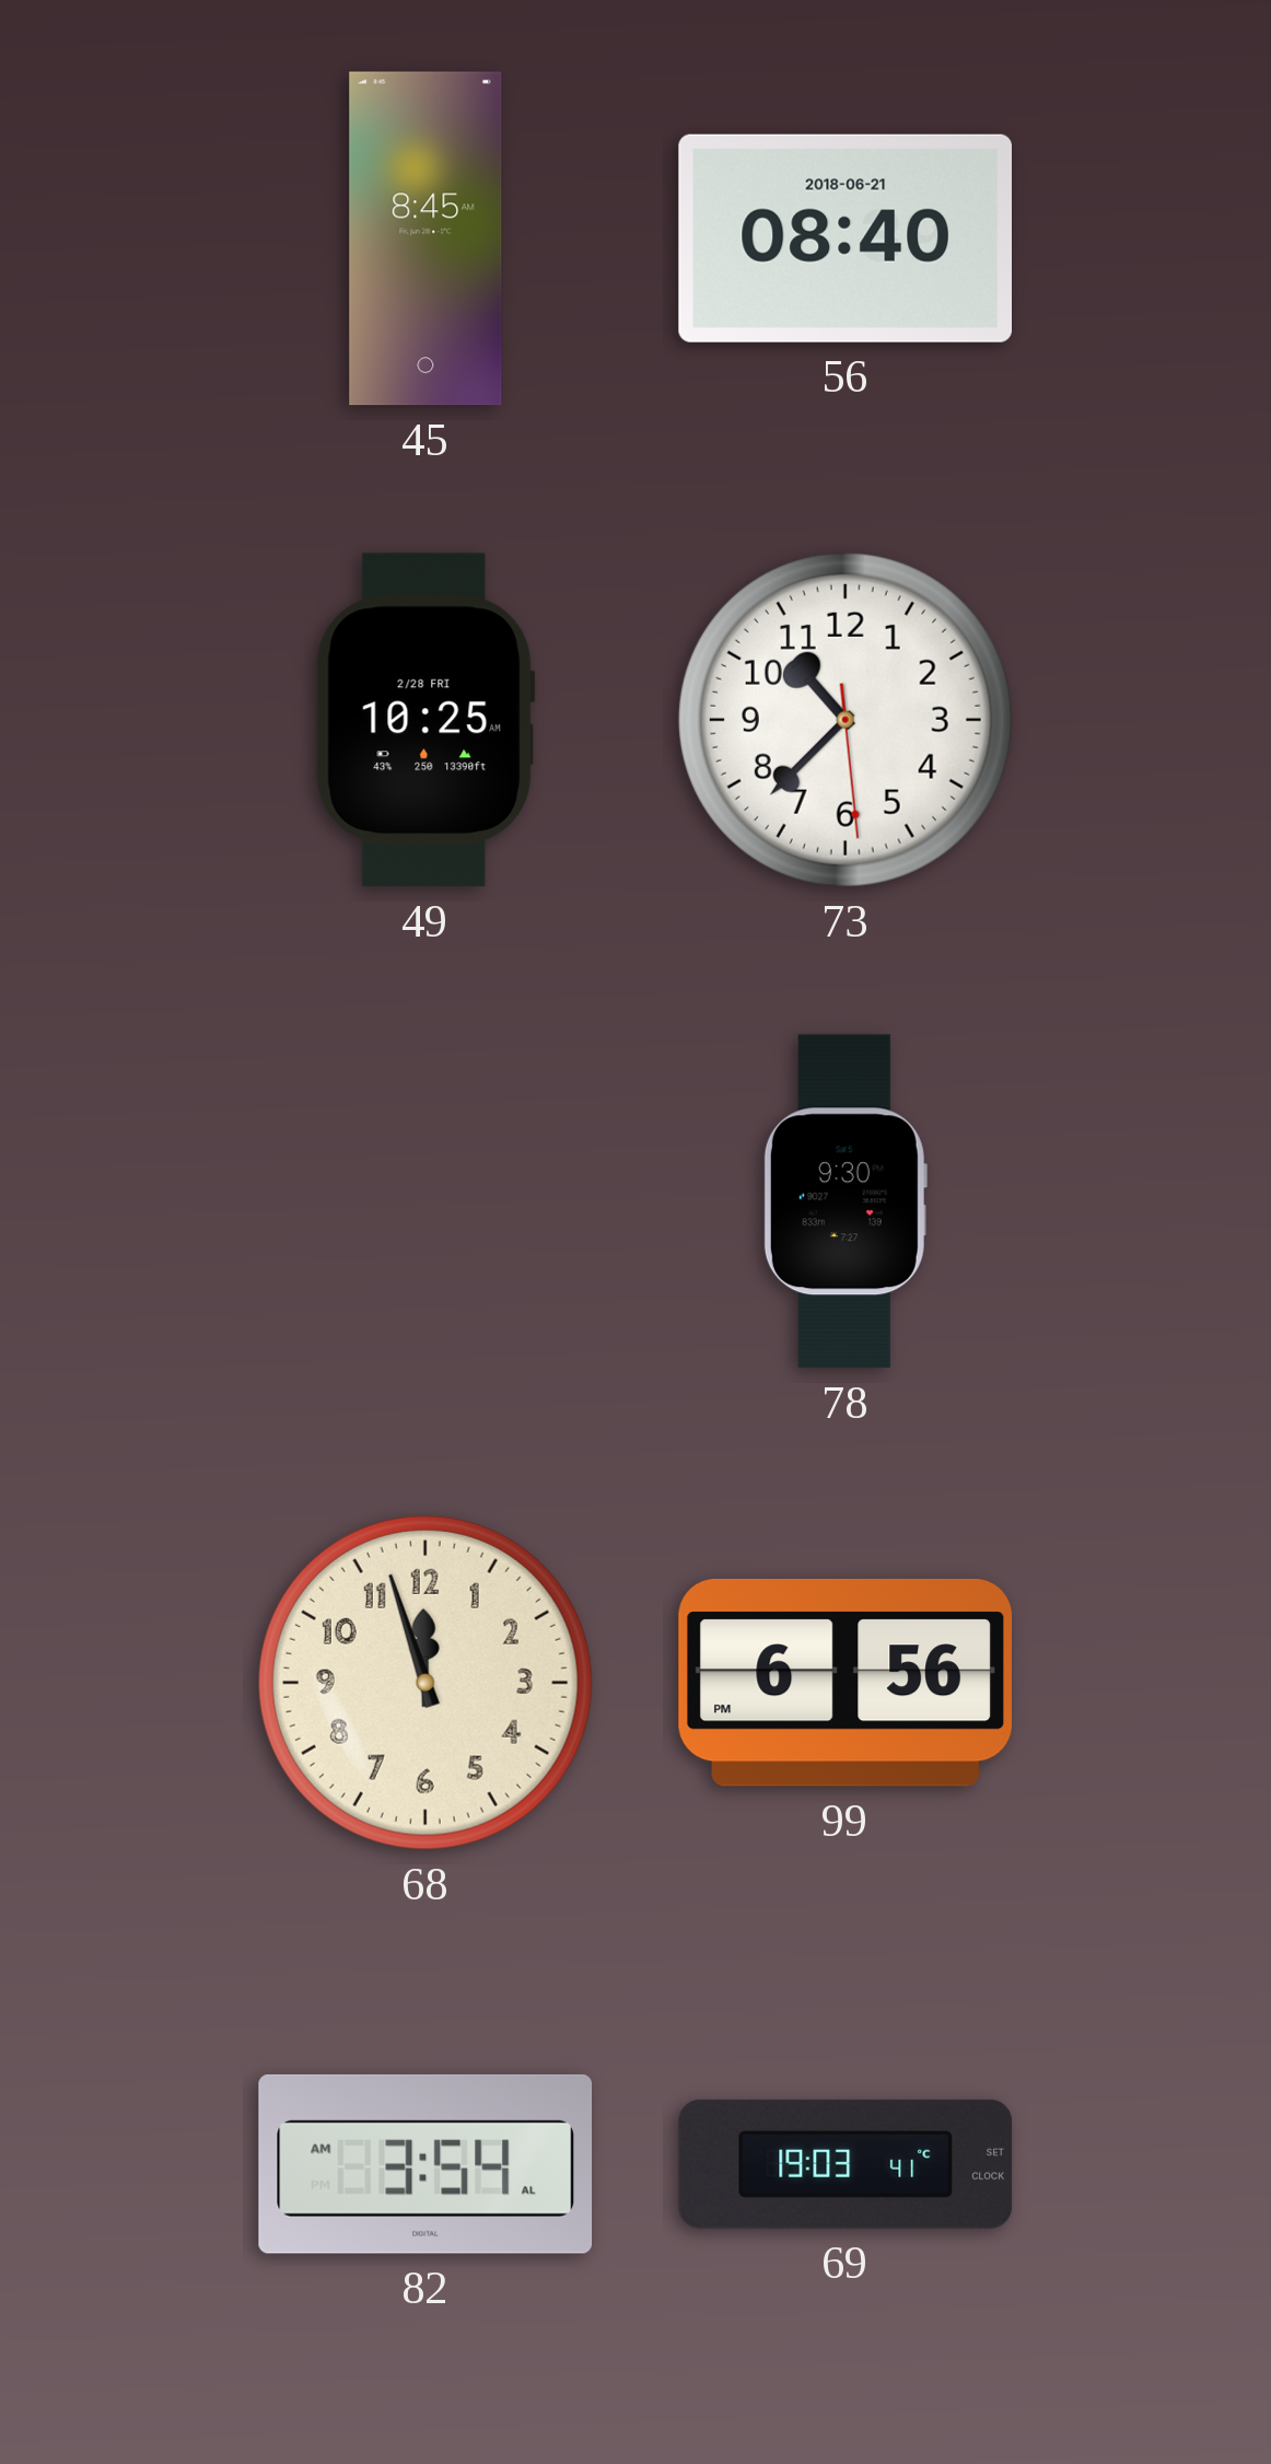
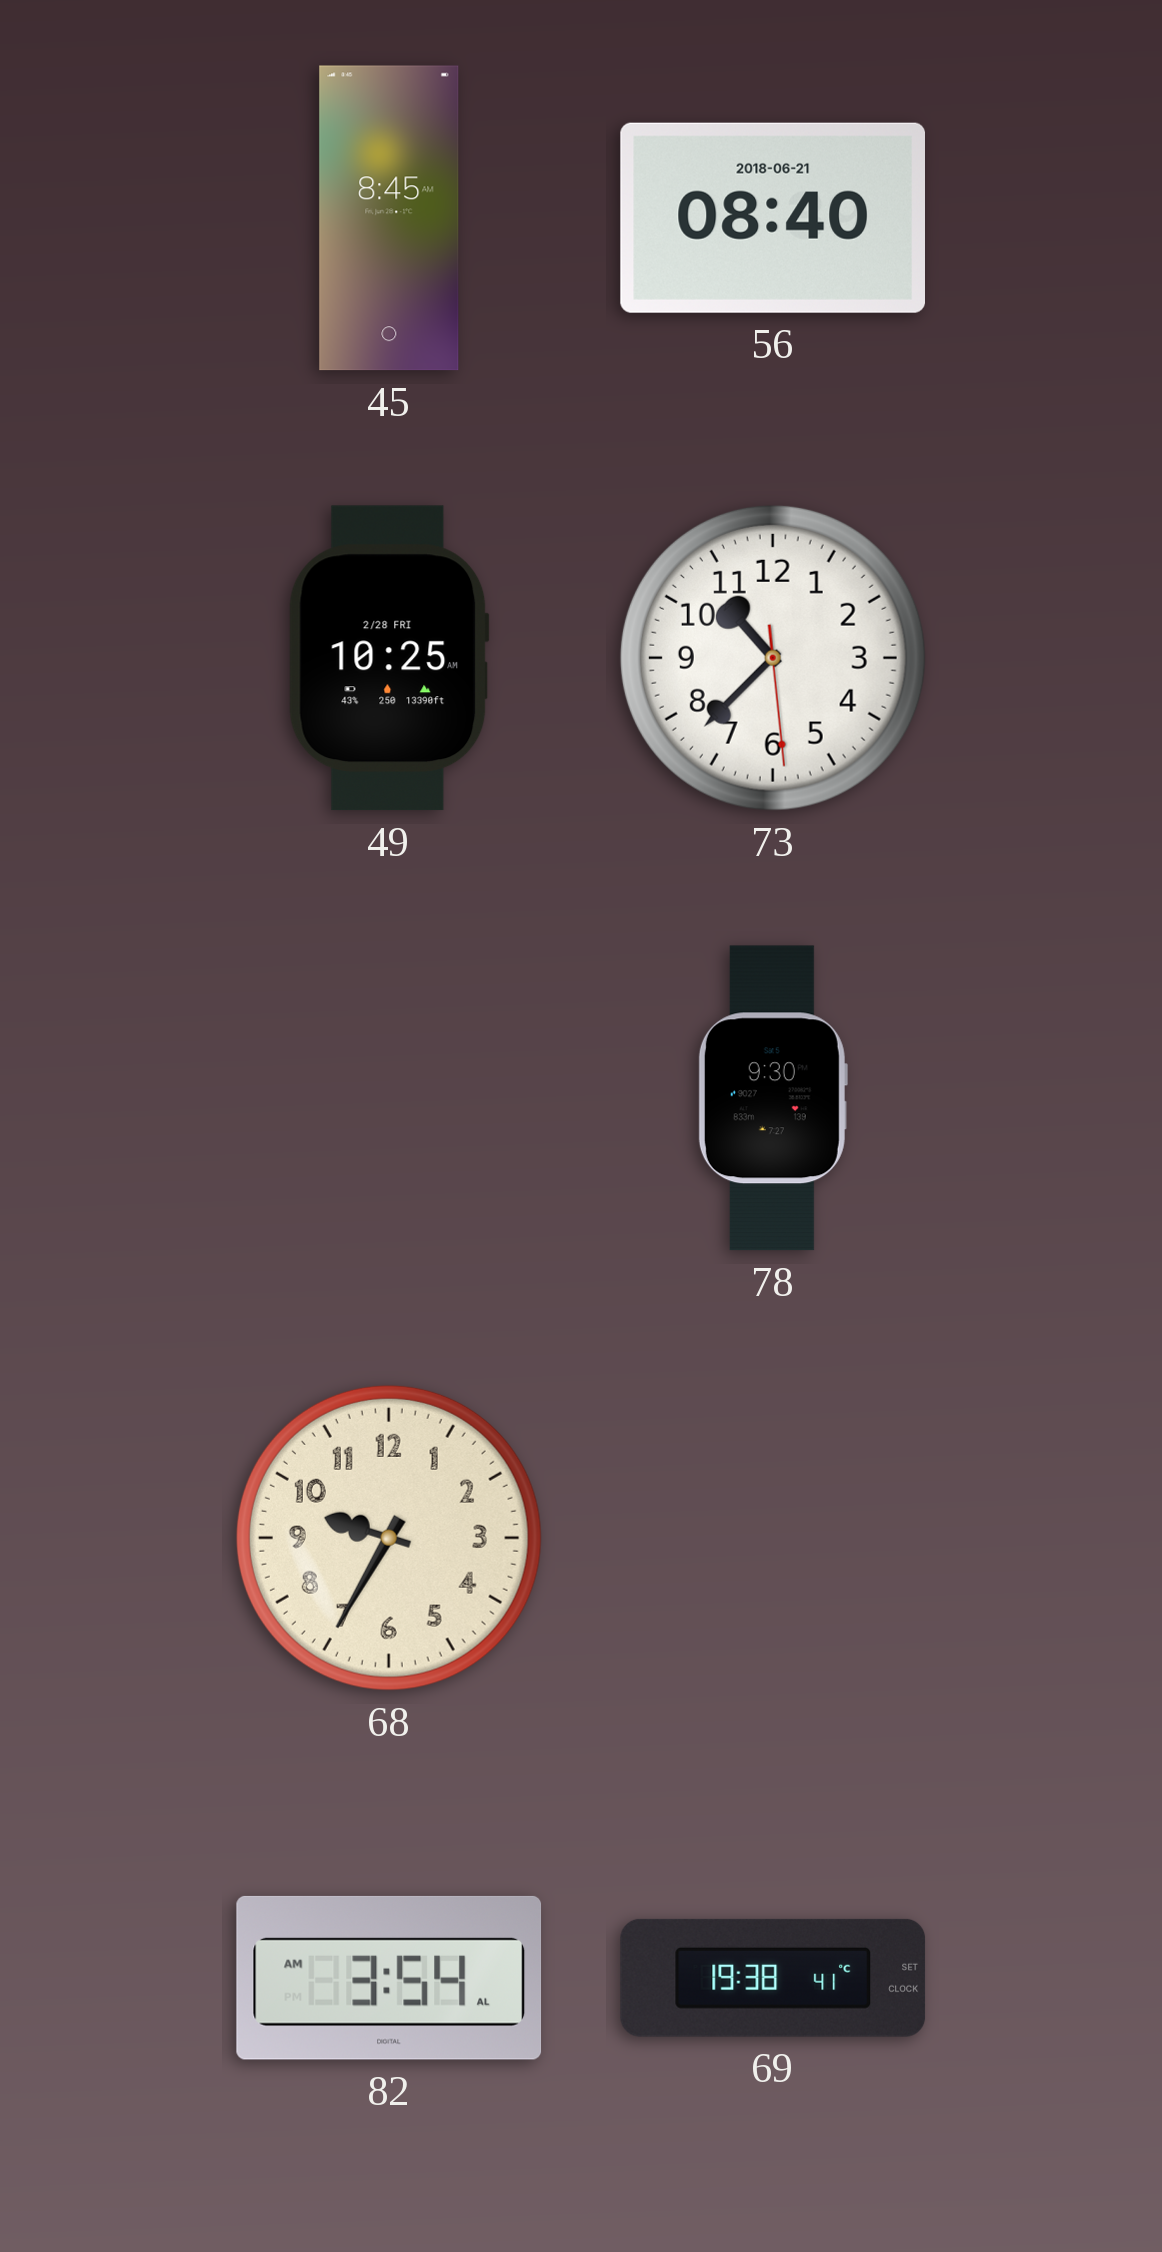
68: 11:57 -> 9:35
99: 6:56 -> none
69: 19:03 -> 19:38
